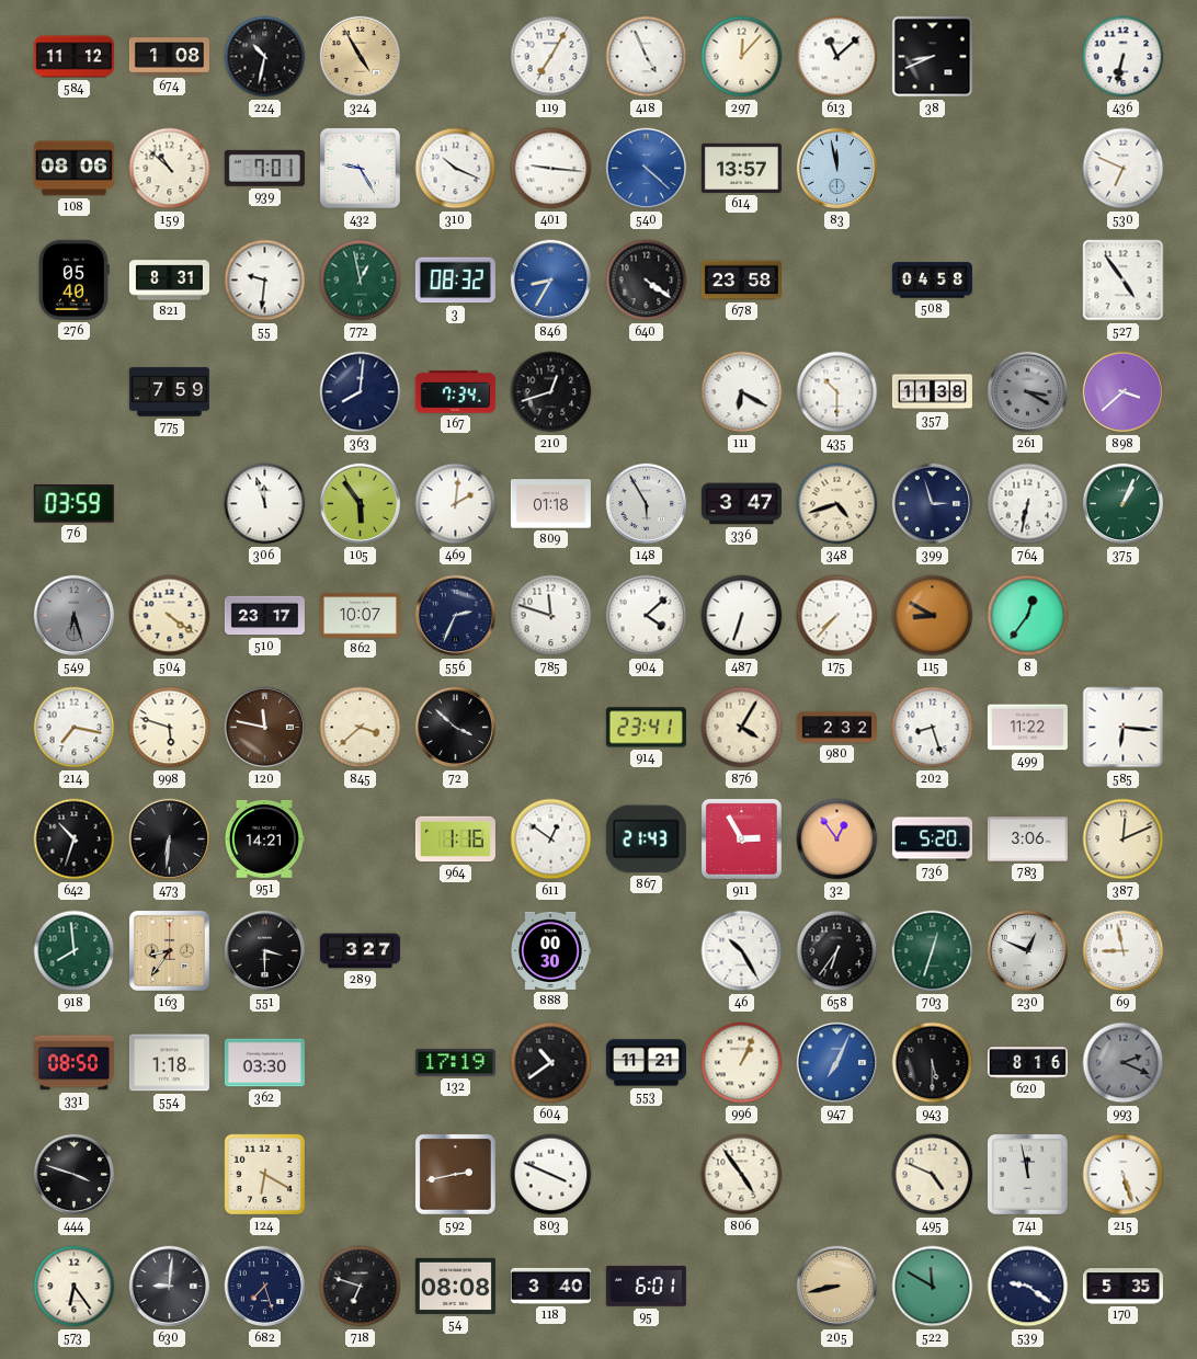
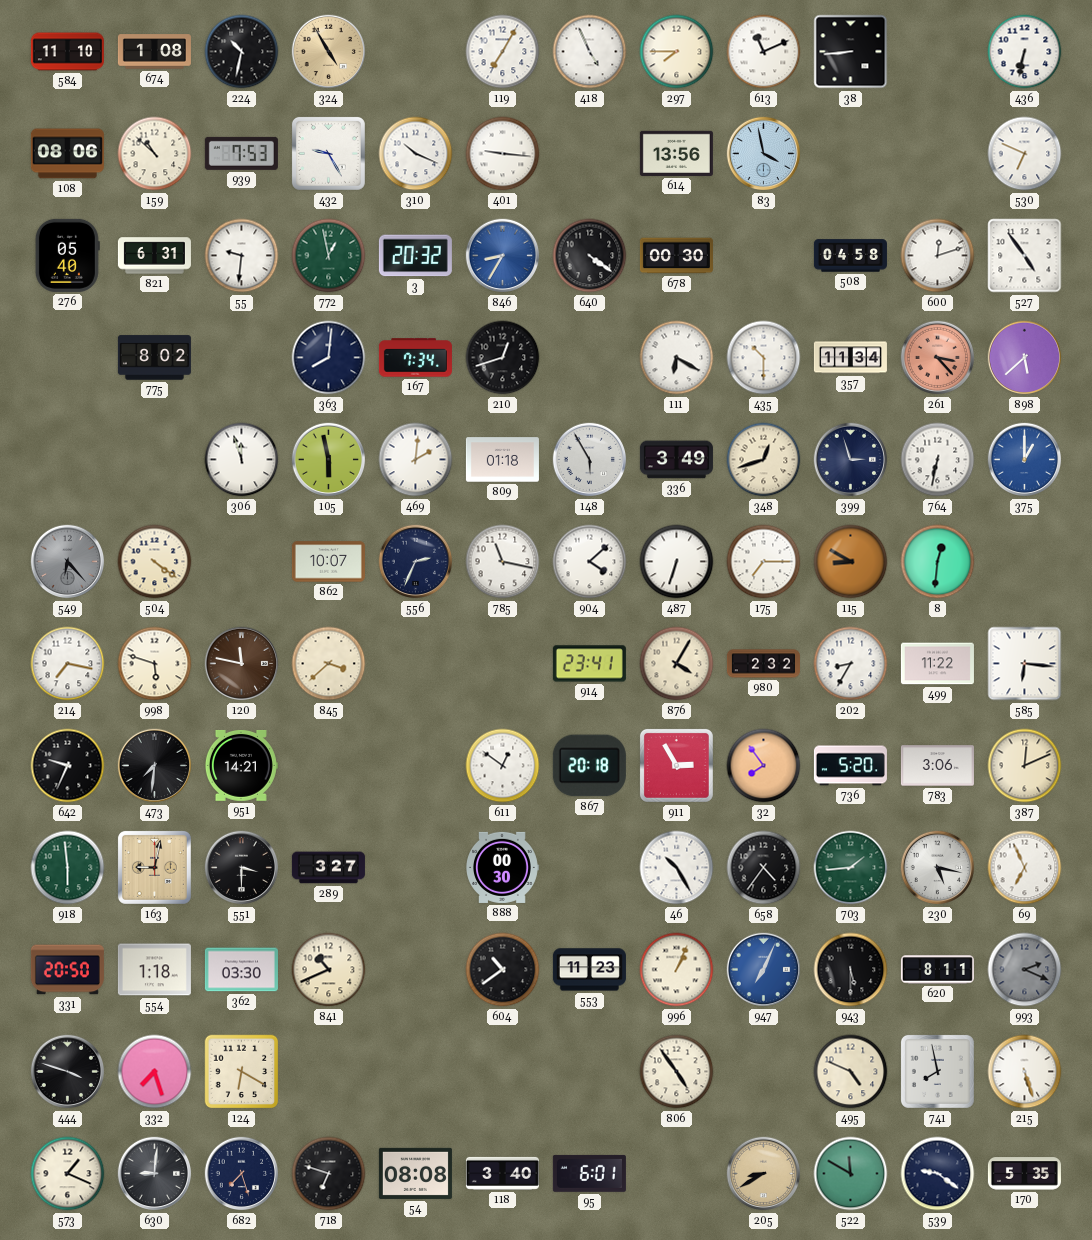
584: 11:12 -> 11:10
297: 12:07 -> 7:45
613: 11:08 -> 11:11
38: 8:41 -> 8:44
939: 7:01 -> 7:53
540: 4:22 -> none
614: 13:57 -> 13:56
83: 11:58 -> 3:58
821: 8:31 -> 6:31
3: 08:32 -> 20:32
678: 23:58 -> 00:30
600: none -> 12:12
775: 7:59 -> 8:02
357: 11:38 -> 11:34
261: 3:20 -> 3:23
261 dial: grey -> salmon
898: 3:38 -> 5:38
76: 03:59 -> none
105: 5:54 -> 5:58
336: 3:47 -> 3:49
348: 4:42 -> 12:42
375: 1:04 -> 1:00
375 dial: green -> blue
549: 6:27 -> 6:23
510: 23:17 -> none
785: 11:48 -> 11:17
175: 7:37 -> 7:15
8: 12:36 -> 12:31
72: 3:52 -> none
202: 8:27 -> 8:35
642: 10:33 -> 9:34
473: 6:31 -> 7:31
964: 1:16 -> none
867: 21:43 -> 20:18
32: 12:54 -> 7:54
918: 7:59 -> 5:59
163: 8:36 -> 9:02
658: 6:36 -> 4:36
703: 12:33 -> 1:44
230: 12:49 -> 5:17
69: 8:58 -> 6:56
331: 08:50 -> 20:50
841: none -> 10:41
132: 17:19 -> none
553: 11:21 -> 11:23
620: 8:16 -> 8:11
332: none -> 7:27
592: 2:43 -> none
803: 3:49 -> none
741: 11:58 -> 7:58
573: 6:24 -> 1:19
205: 8:43 -> 8:40
